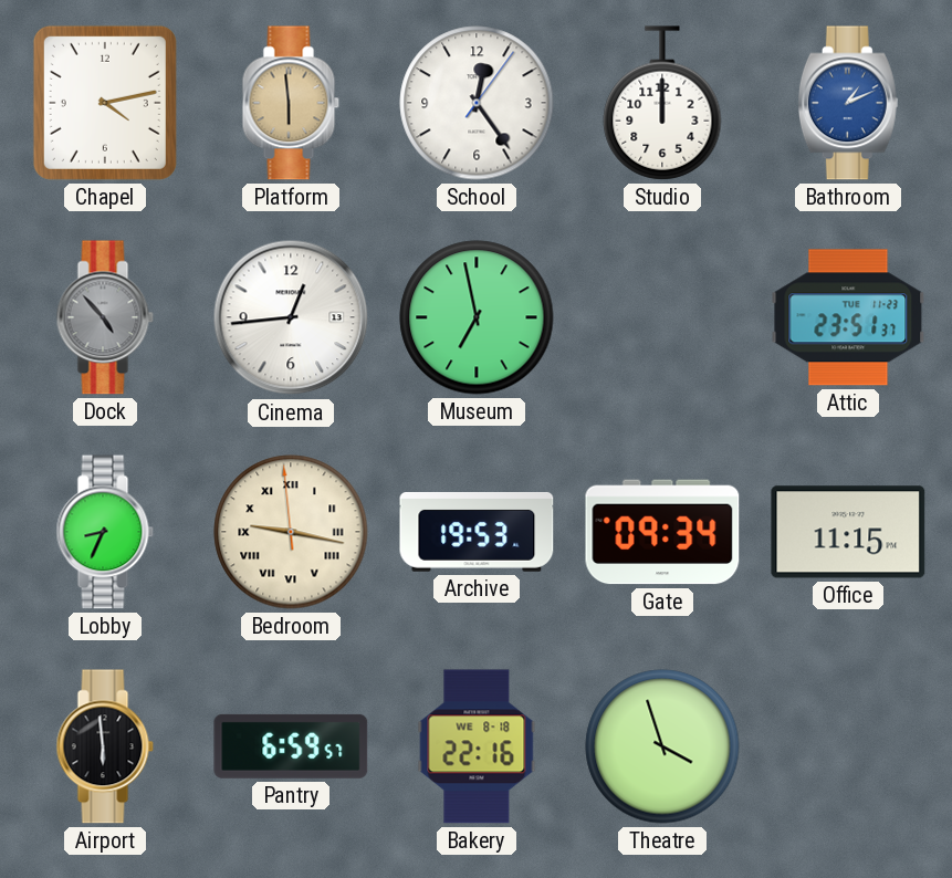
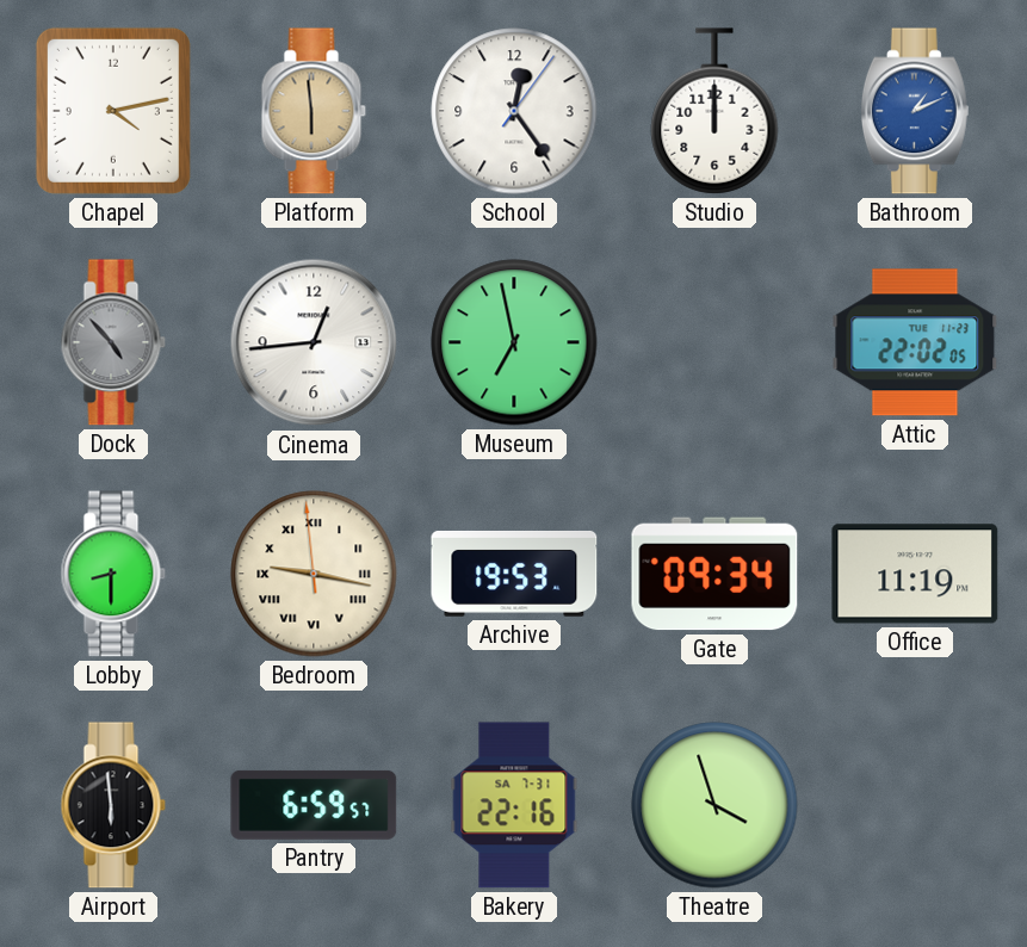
Attic: 23:51 -> 22:02
Lobby: 8:34 -> 8:30
Office: 11:15 -> 11:19
Bakery date: WE 8-18 -> SA 7-31
